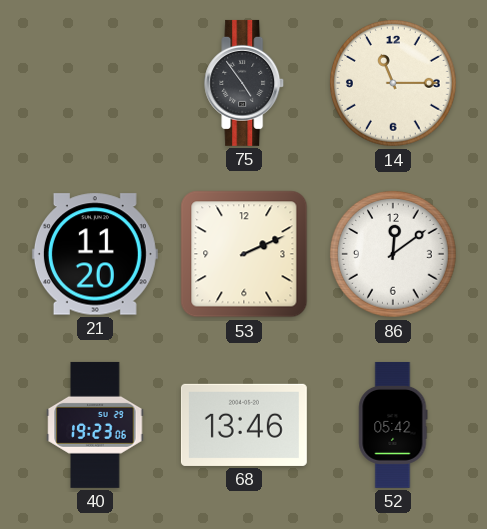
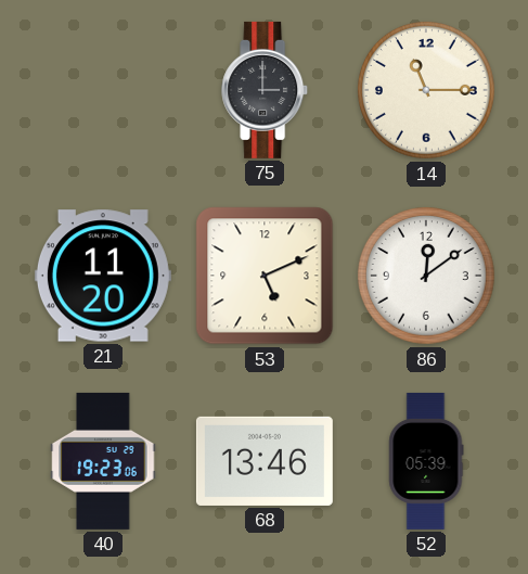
75: 4:54 -> 3:00
53: 2:11 -> 5:11
52: 05:42 -> 05:39
